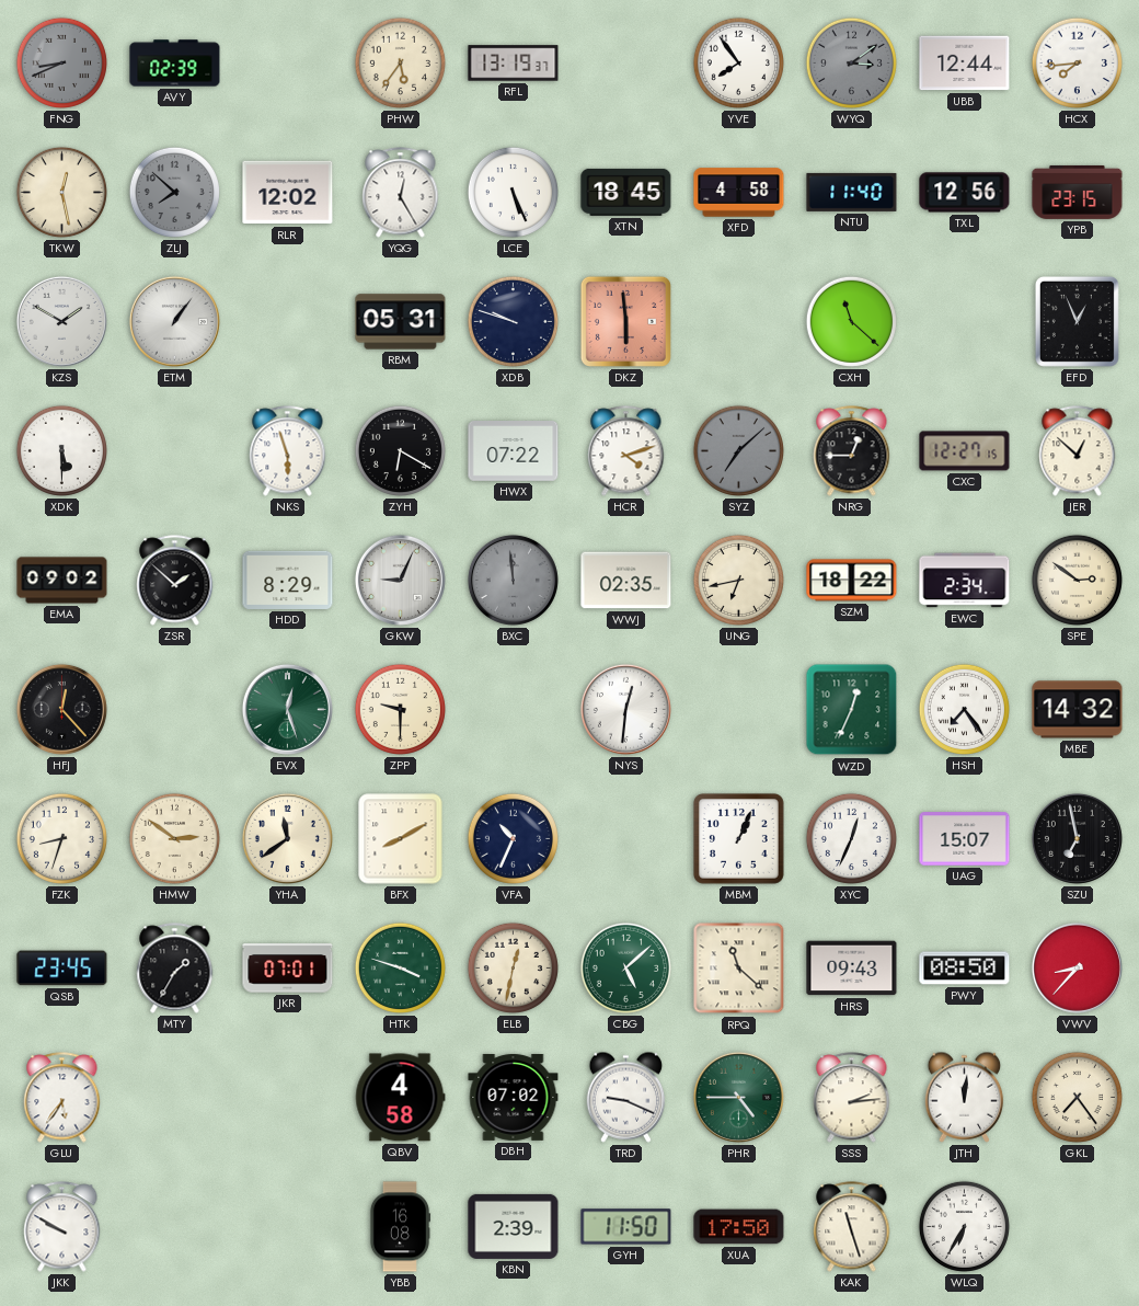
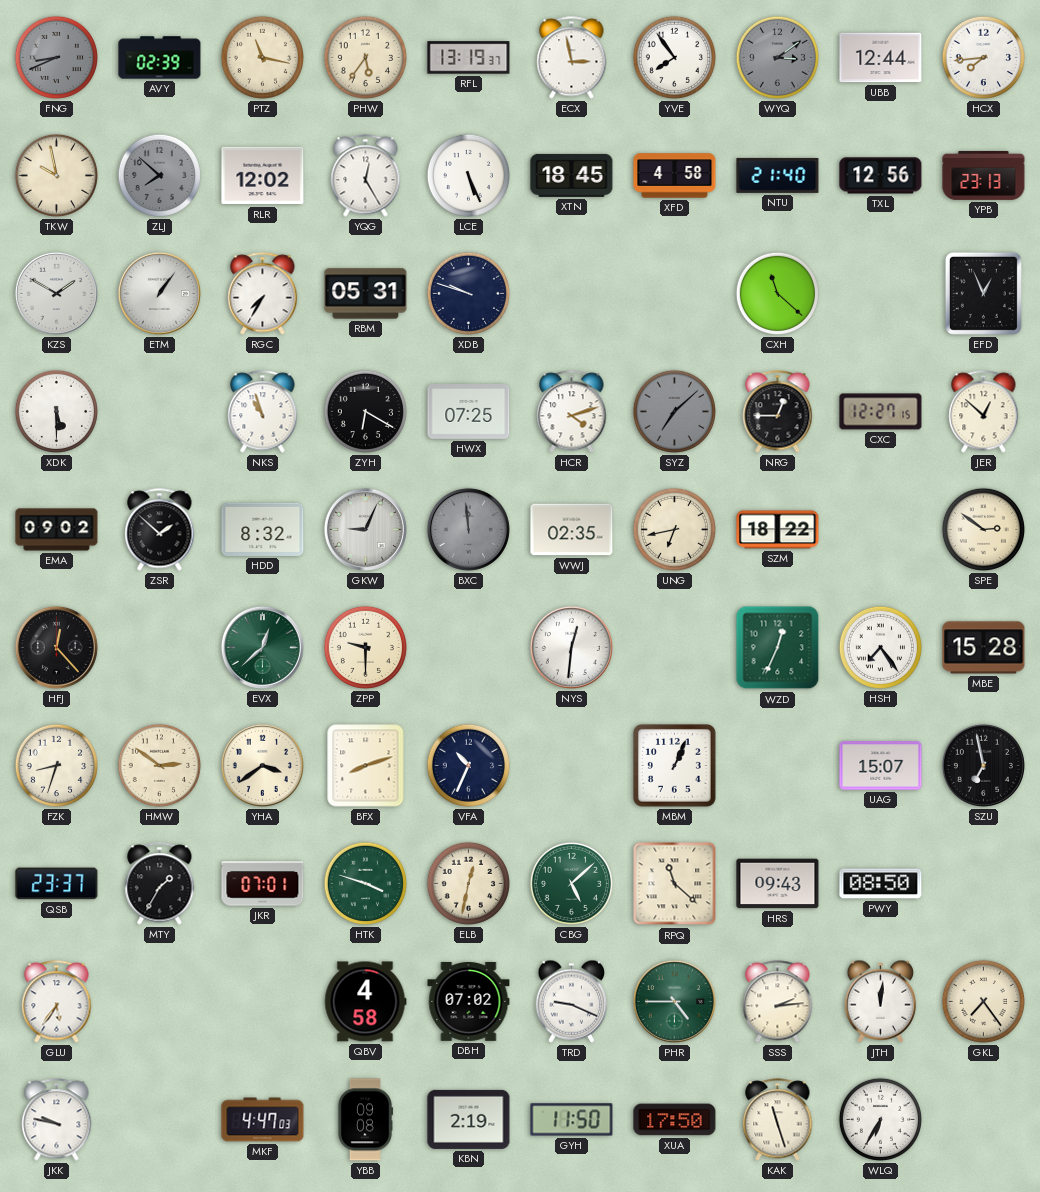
PTZ: none -> 11:17
ECX: none -> 2:58
TKW: 12:28 -> 9:58
NTU: 11:40 -> 21:40
YPB: 23:15 -> 23:13
RGC: none -> 7:35
DKZ: 5:59 -> none
NKS: 5:57 -> 10:57
HWX: 07:22 -> 07:25
HDD: 8:29 -> 8:32
EWC: 2:34 -> none
EVX: 12:27 -> 12:38
MBE: 14:32 -> 15:28
YHA: 11:39 -> 3:39
BFX: 8:10 -> 8:12
XYC: 12:34 -> none
QSB: 23:45 -> 23:37
VWV: 8:37 -> none
JKK: 9:50 -> 9:47
MKF: none -> 4:47
YBB: 16:08 -> 09:08
KBN: 2:39 -> 2:19
